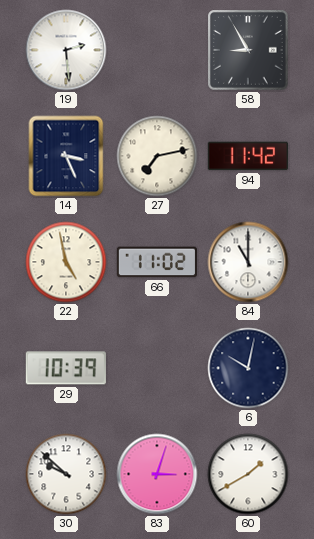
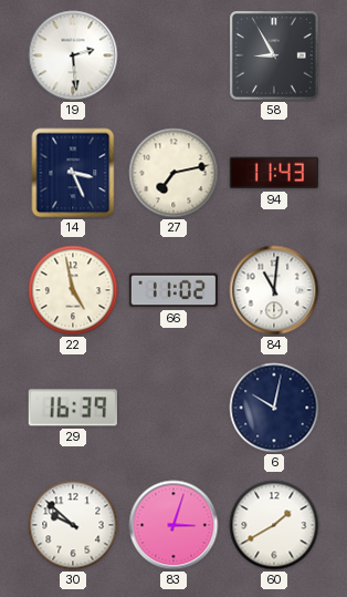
94: 11:42 -> 11:43
84: 11:00 -> 11:01
29: 10:39 -> 16:39
